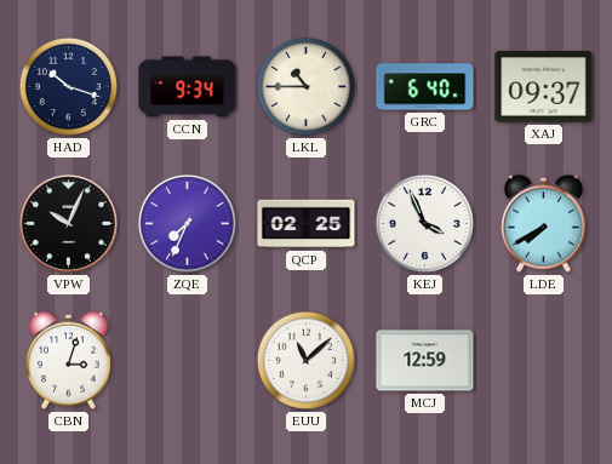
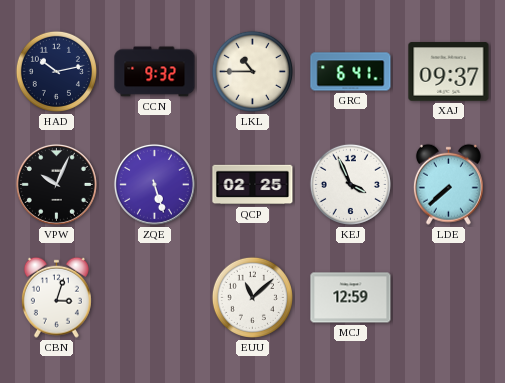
HAD: 10:18 -> 10:13
CCN: 9:34 -> 9:32
GRC: 6:40 -> 6:41
ZQE: 7:34 -> 5:27
LDE: 7:40 -> 7:38
